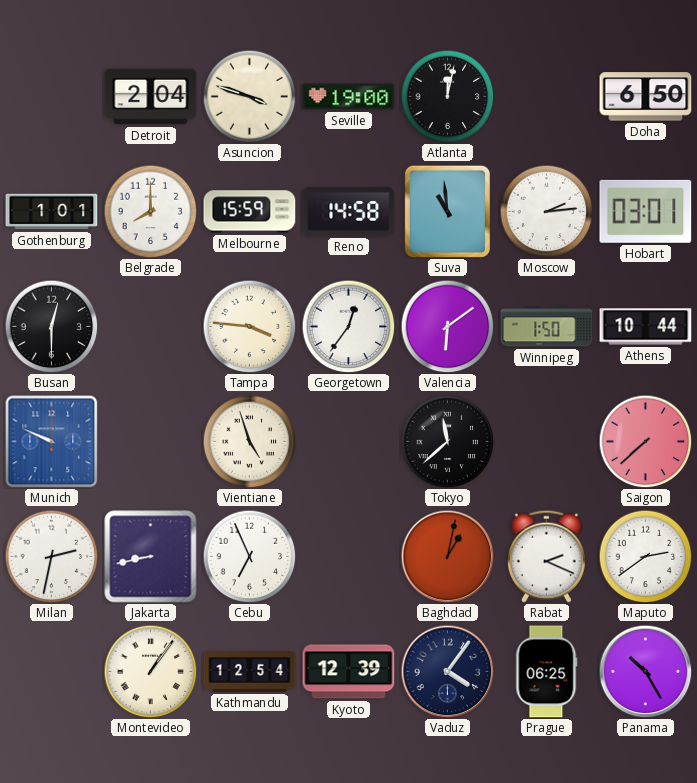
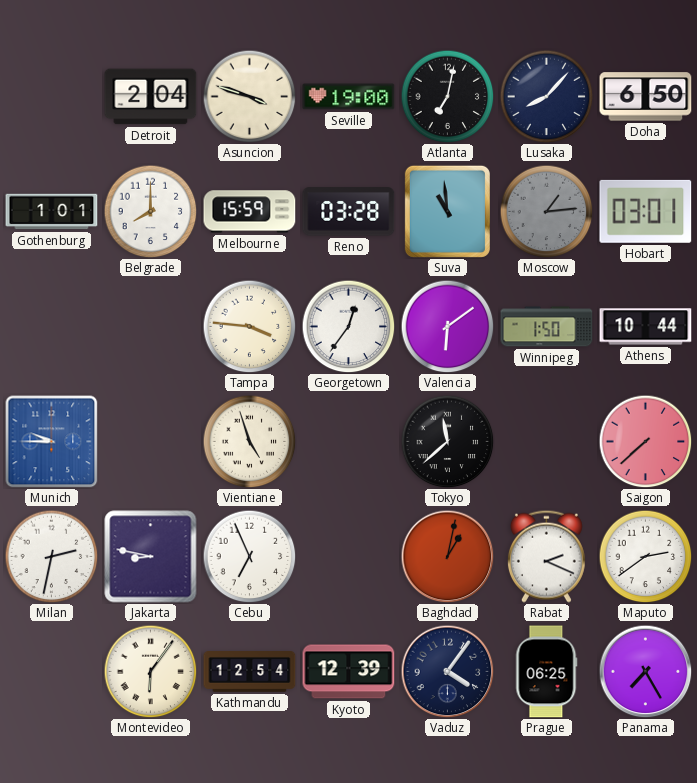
Atlanta: 12:02 -> 7:02
Lusaka: none -> 8:07
Reno: 14:58 -> 03:28
Moscow: 2:14 -> 1:14
Moscow dial: white -> grey
Busan: 12:30 -> none
Munich: 9:49 -> 9:45
Jakarta: 8:43 -> 8:47
Montevideo: 1:06 -> 6:06
Panama: 10:25 -> 7:25
